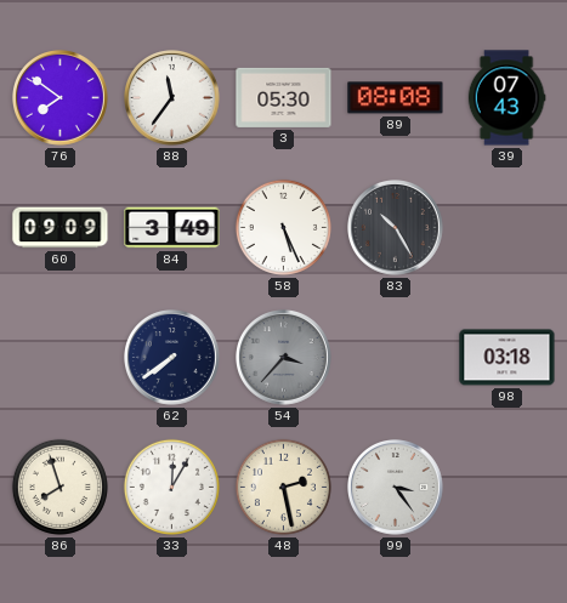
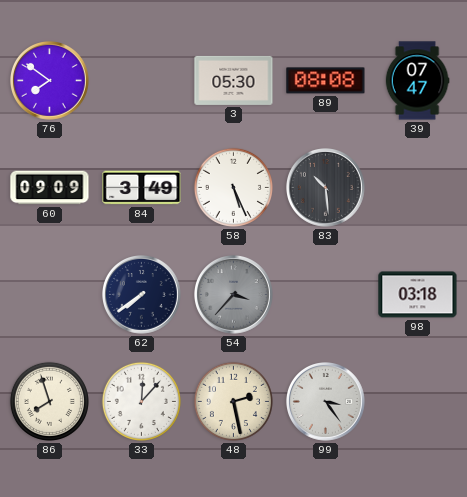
88: 11:36 -> none
39: 07:43 -> 07:47
83: 10:25 -> 10:29
33: 12:05 -> 12:07
